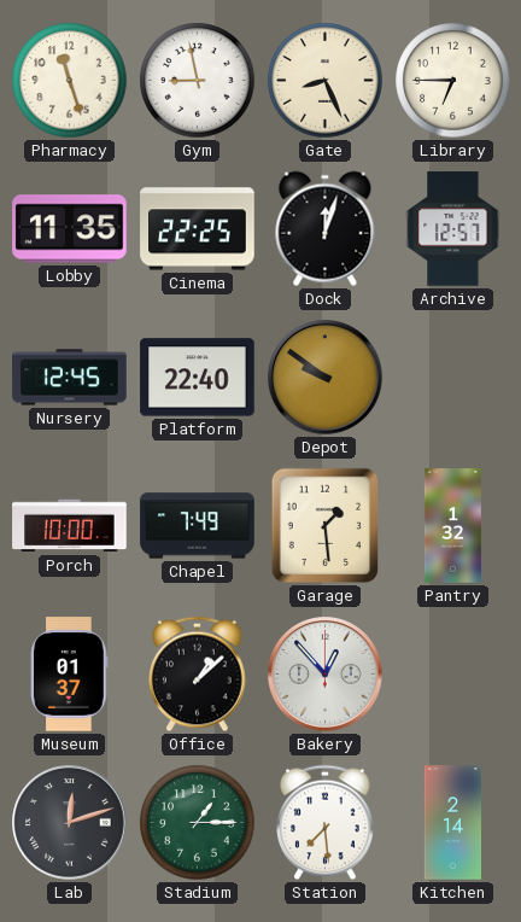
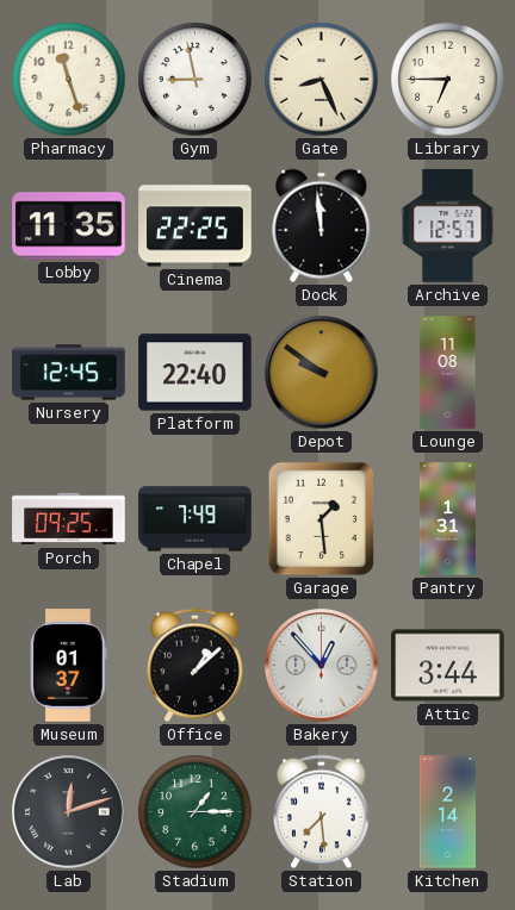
Dock: 12:03 -> 11:59
Lounge: none -> 11:08
Porch: 10:00 -> 09:25
Pantry: 1:32 -> 1:31
Attic: none -> 3:44
